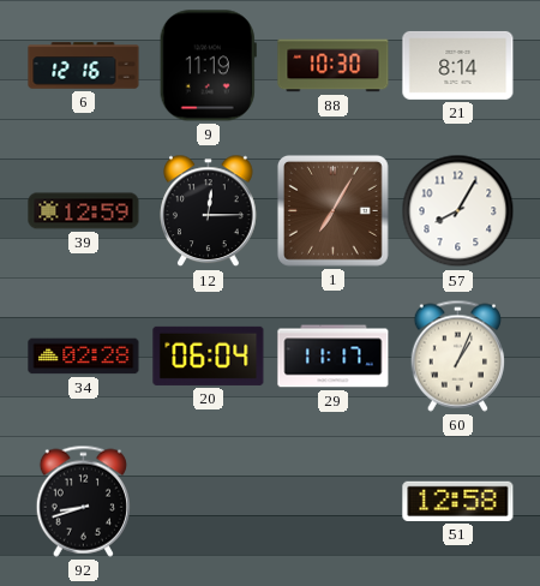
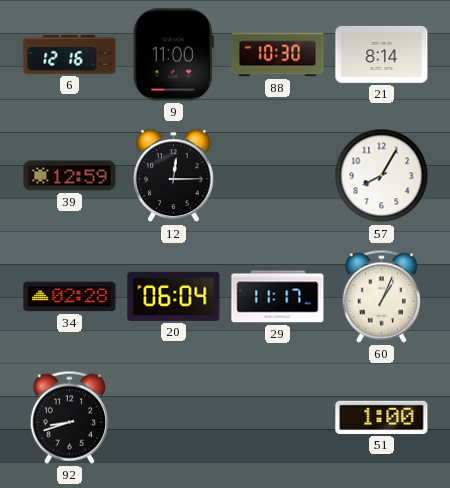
9: 11:19 -> 11:00
1: 7:05 -> none
51: 12:58 -> 1:00
